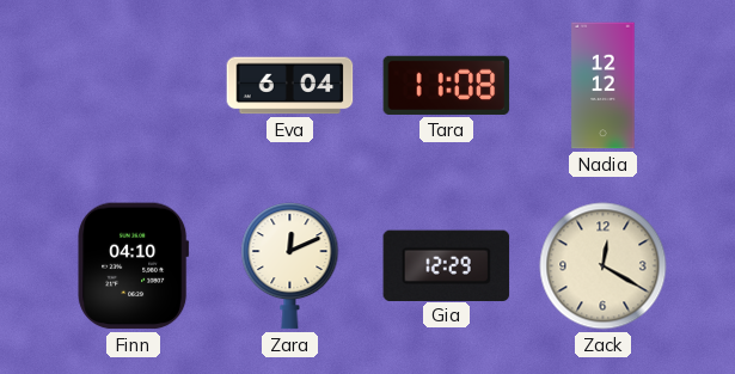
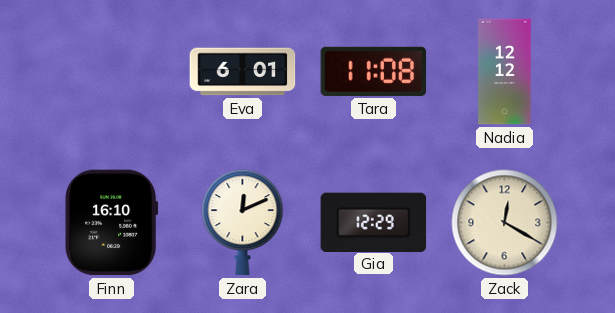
Eva: 6:04 -> 6:01
Finn: 04:10 -> 16:10
